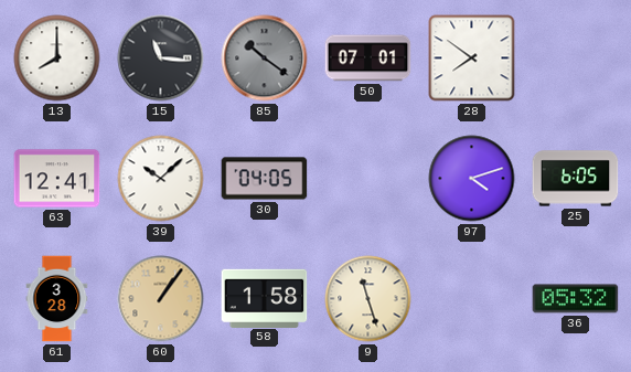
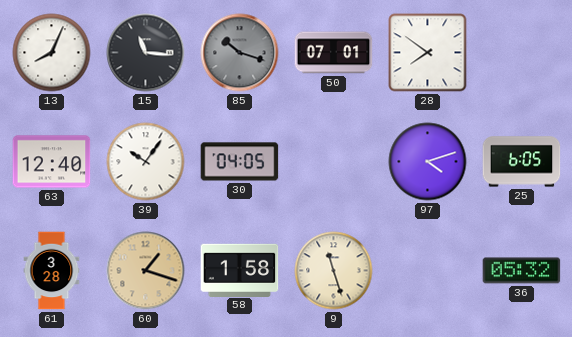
13: 8:00 -> 8:04
85: 10:21 -> 10:18
63: 12:41 -> 12:40
39: 10:08 -> 10:06
60: 1:06 -> 1:18
